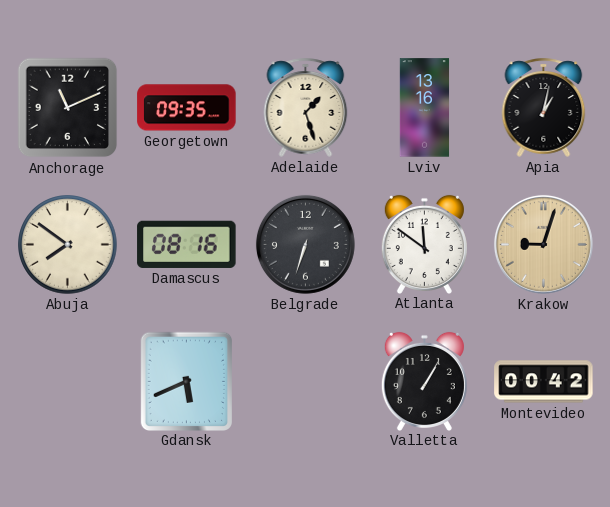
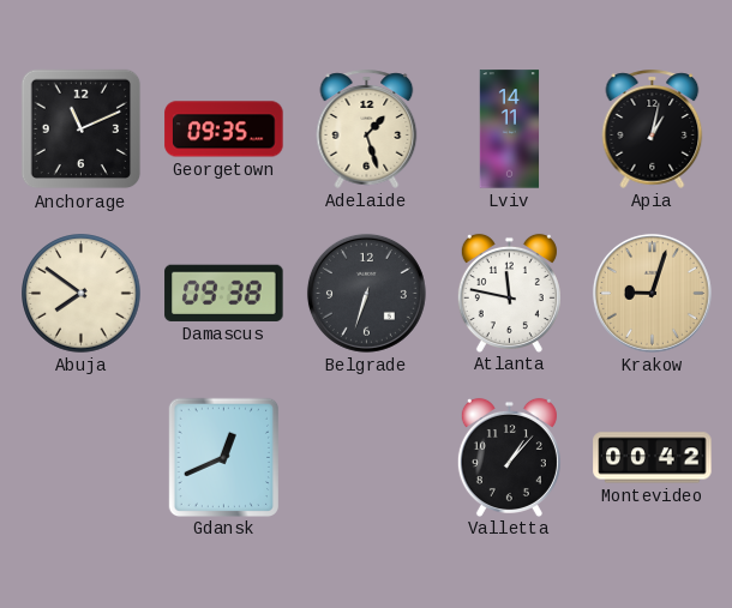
Lviv: 13:16 -> 14:11
Damascus: 08:16 -> 09:38
Atlanta: 11:51 -> 11:47
Gdansk: 5:41 -> 12:41
Valletta: 1:05 -> 1:07
